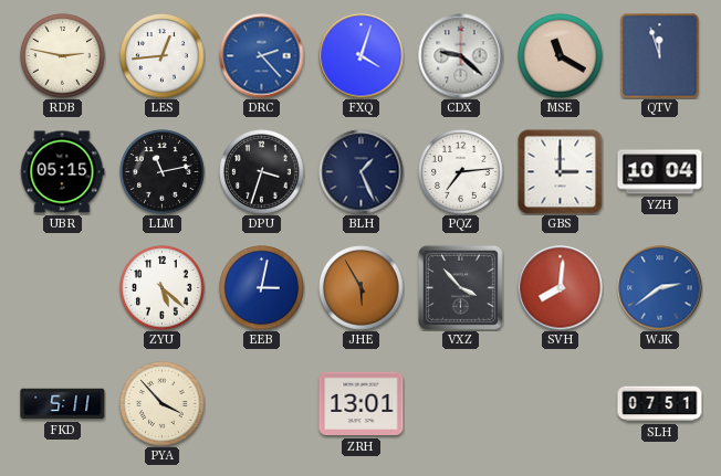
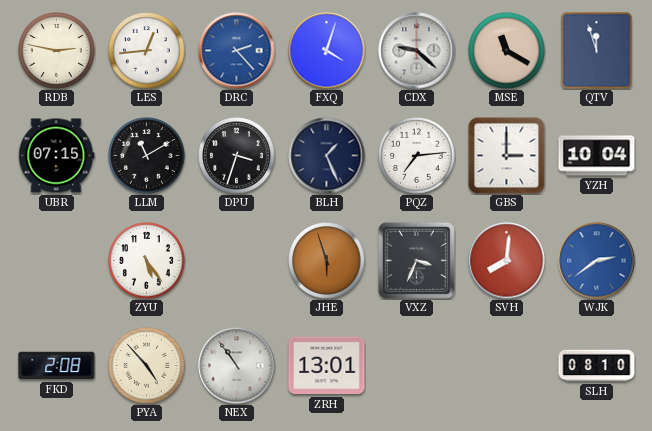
UBR: 05:15 -> 07:15
LLM: 11:13 -> 11:10
ZYU: 5:22 -> 5:24
EEB: 3:02 -> none
JHE: 5:55 -> 5:57
VXZ: 3:53 -> 3:34
FKD: 5:11 -> 2:08
PYA: 3:53 -> 4:53
NEX: none -> 10:54
SLH: 07:51 -> 08:10
